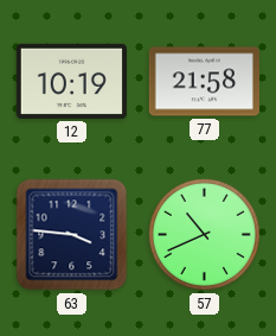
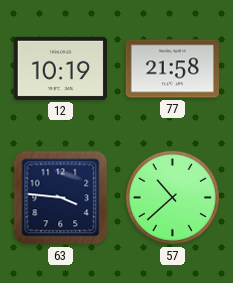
57: 10:41 -> 10:38
